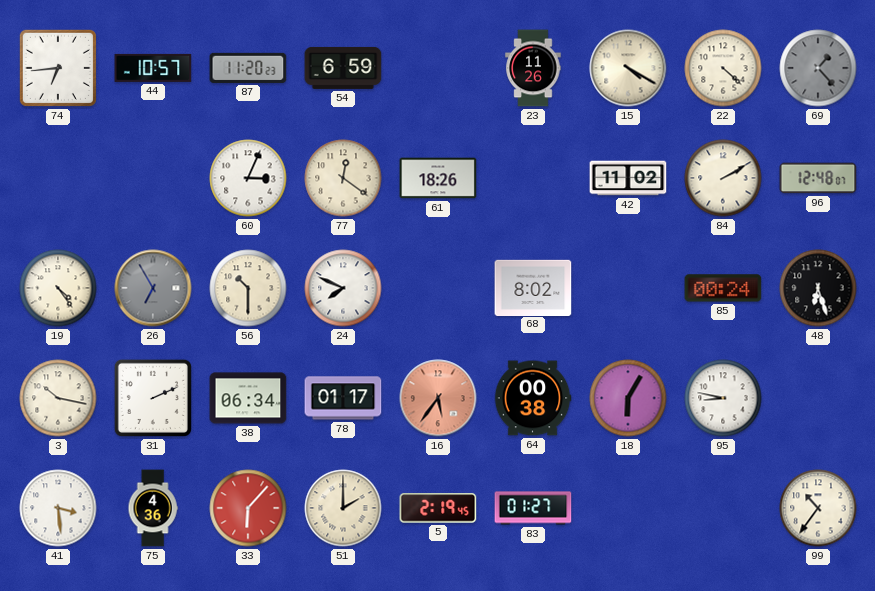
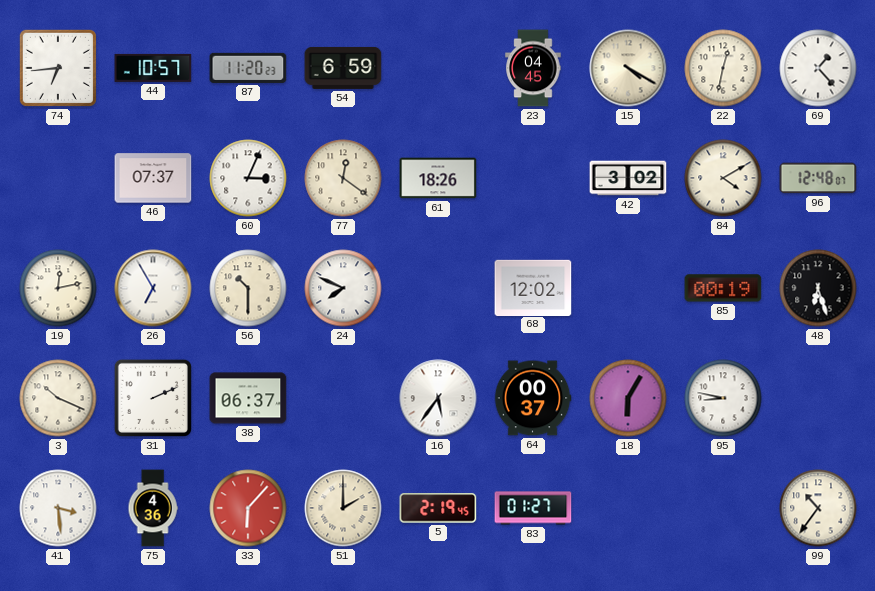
23: 11:26 -> 04:45
22: 4:22 -> 12:32
69 dial: grey -> white
46: none -> 07:37
42: 11:02 -> 3:02
84: 2:10 -> 4:10
19: 4:24 -> 12:13
26 dial: grey -> white
68: 8:02 -> 12:02
85: 00:24 -> 00:19
3: 10:17 -> 10:19
38: 06:34 -> 06:37
78: 01:17 -> none
16 dial: salmon -> white
64: 00:38 -> 00:37
